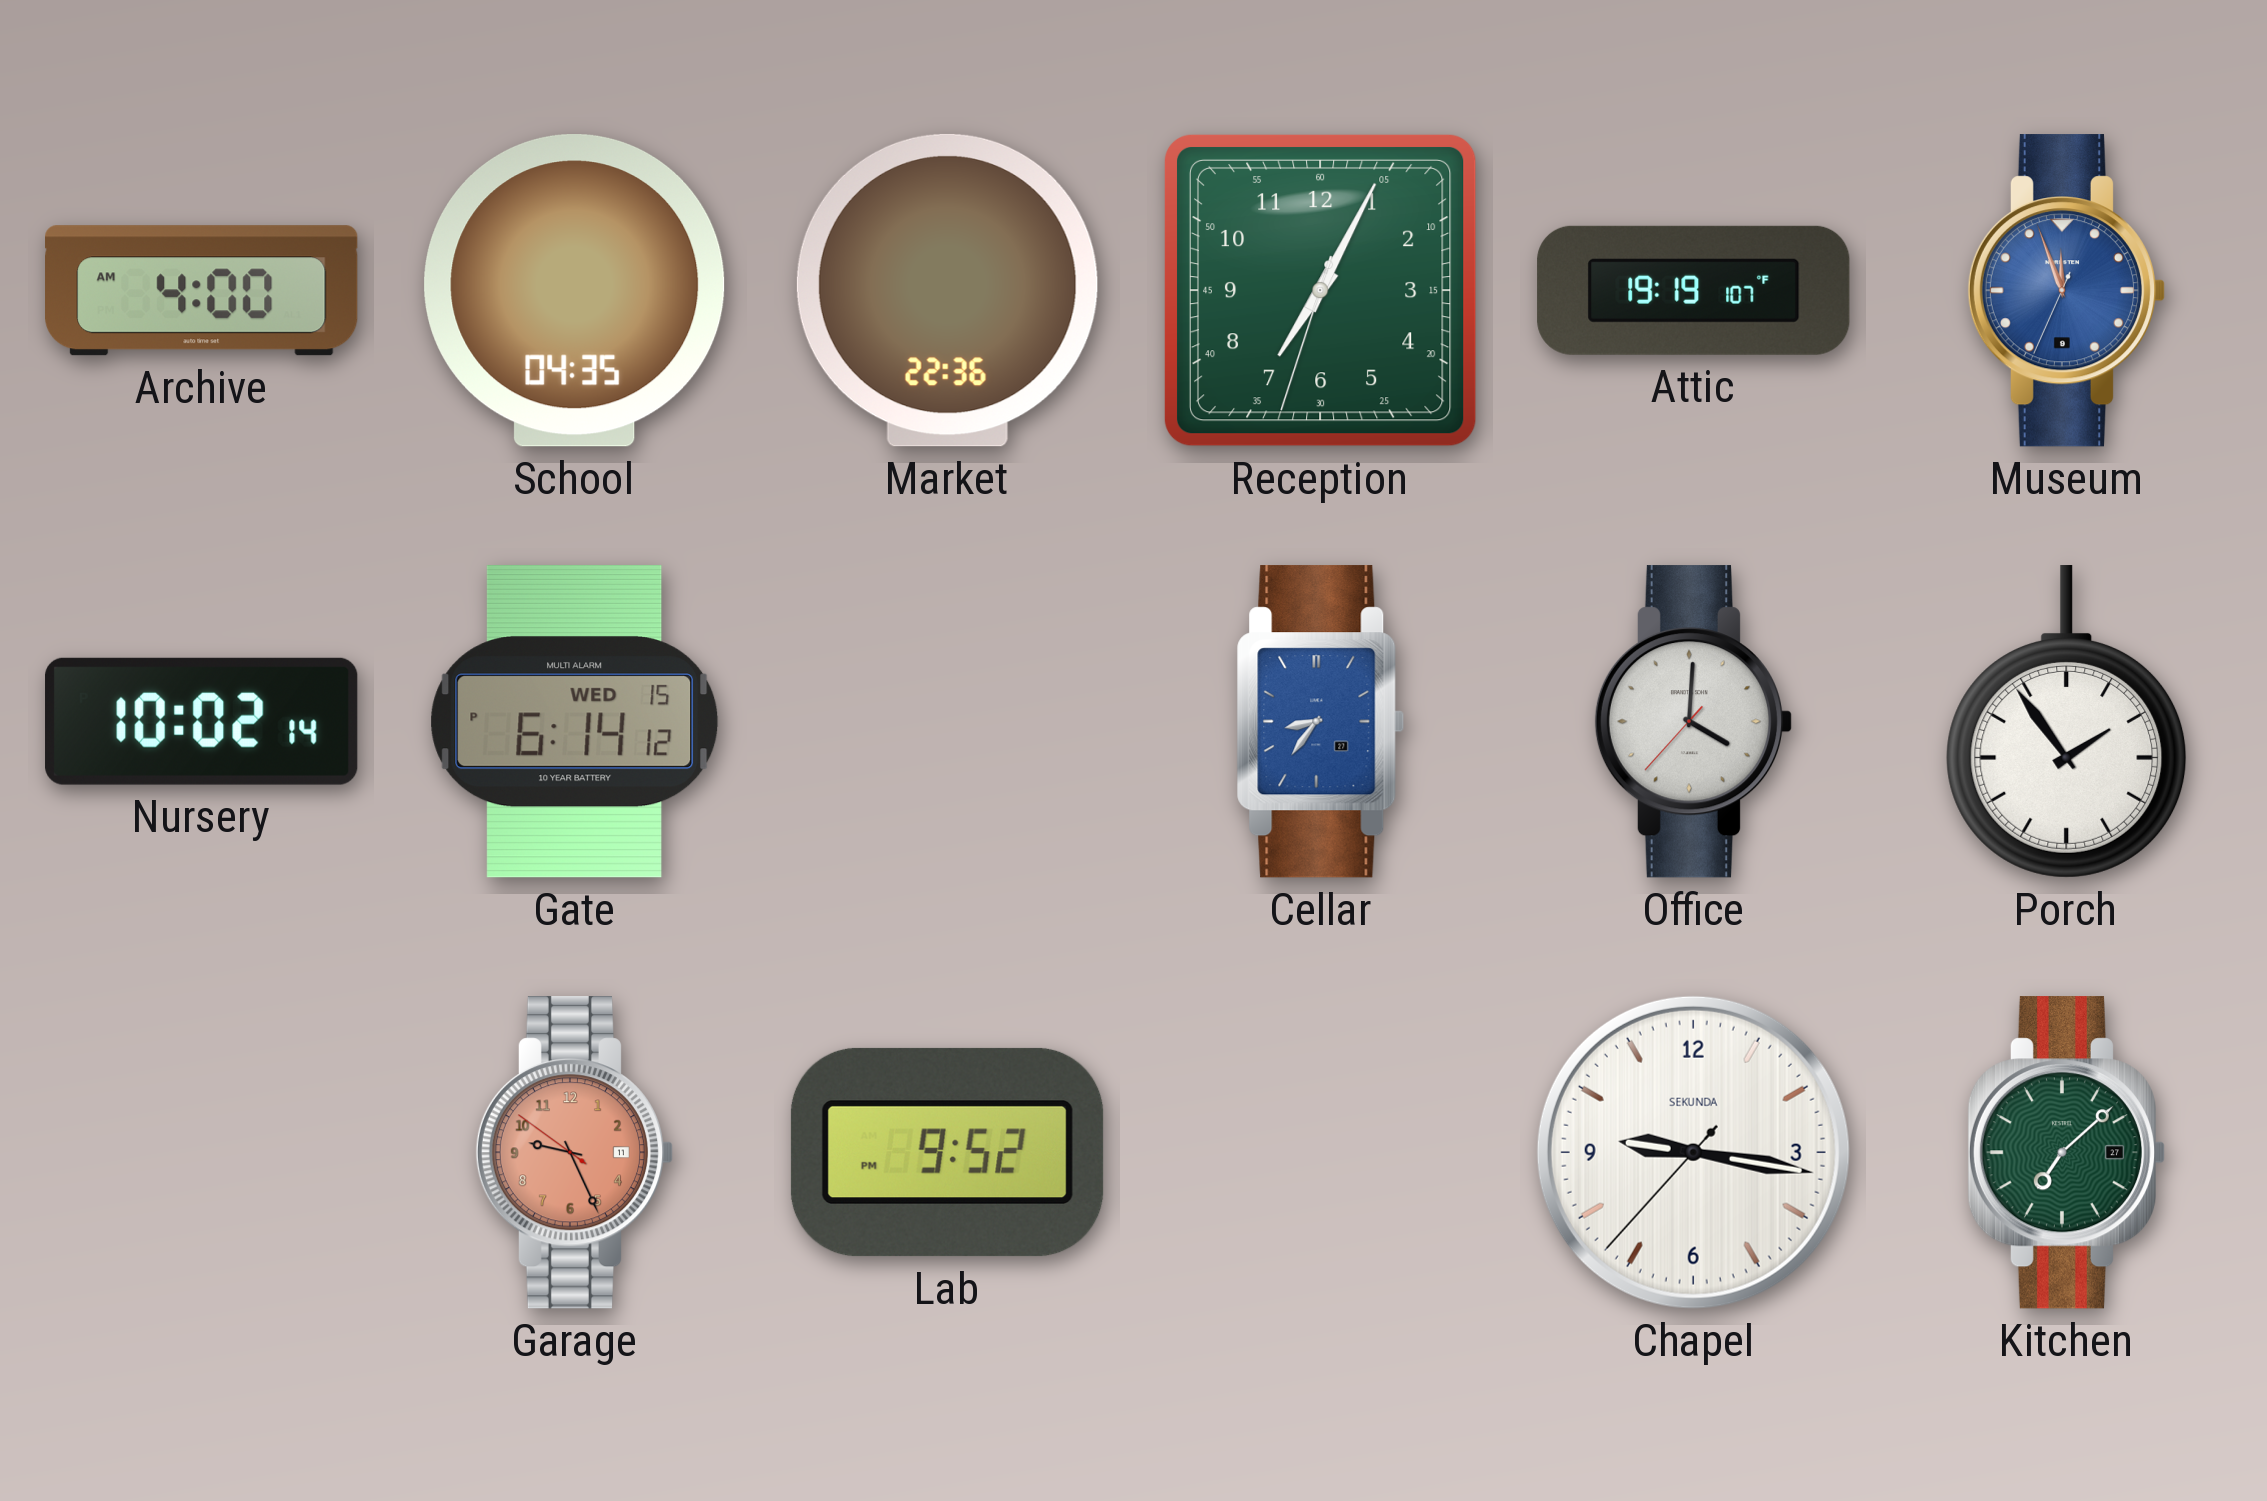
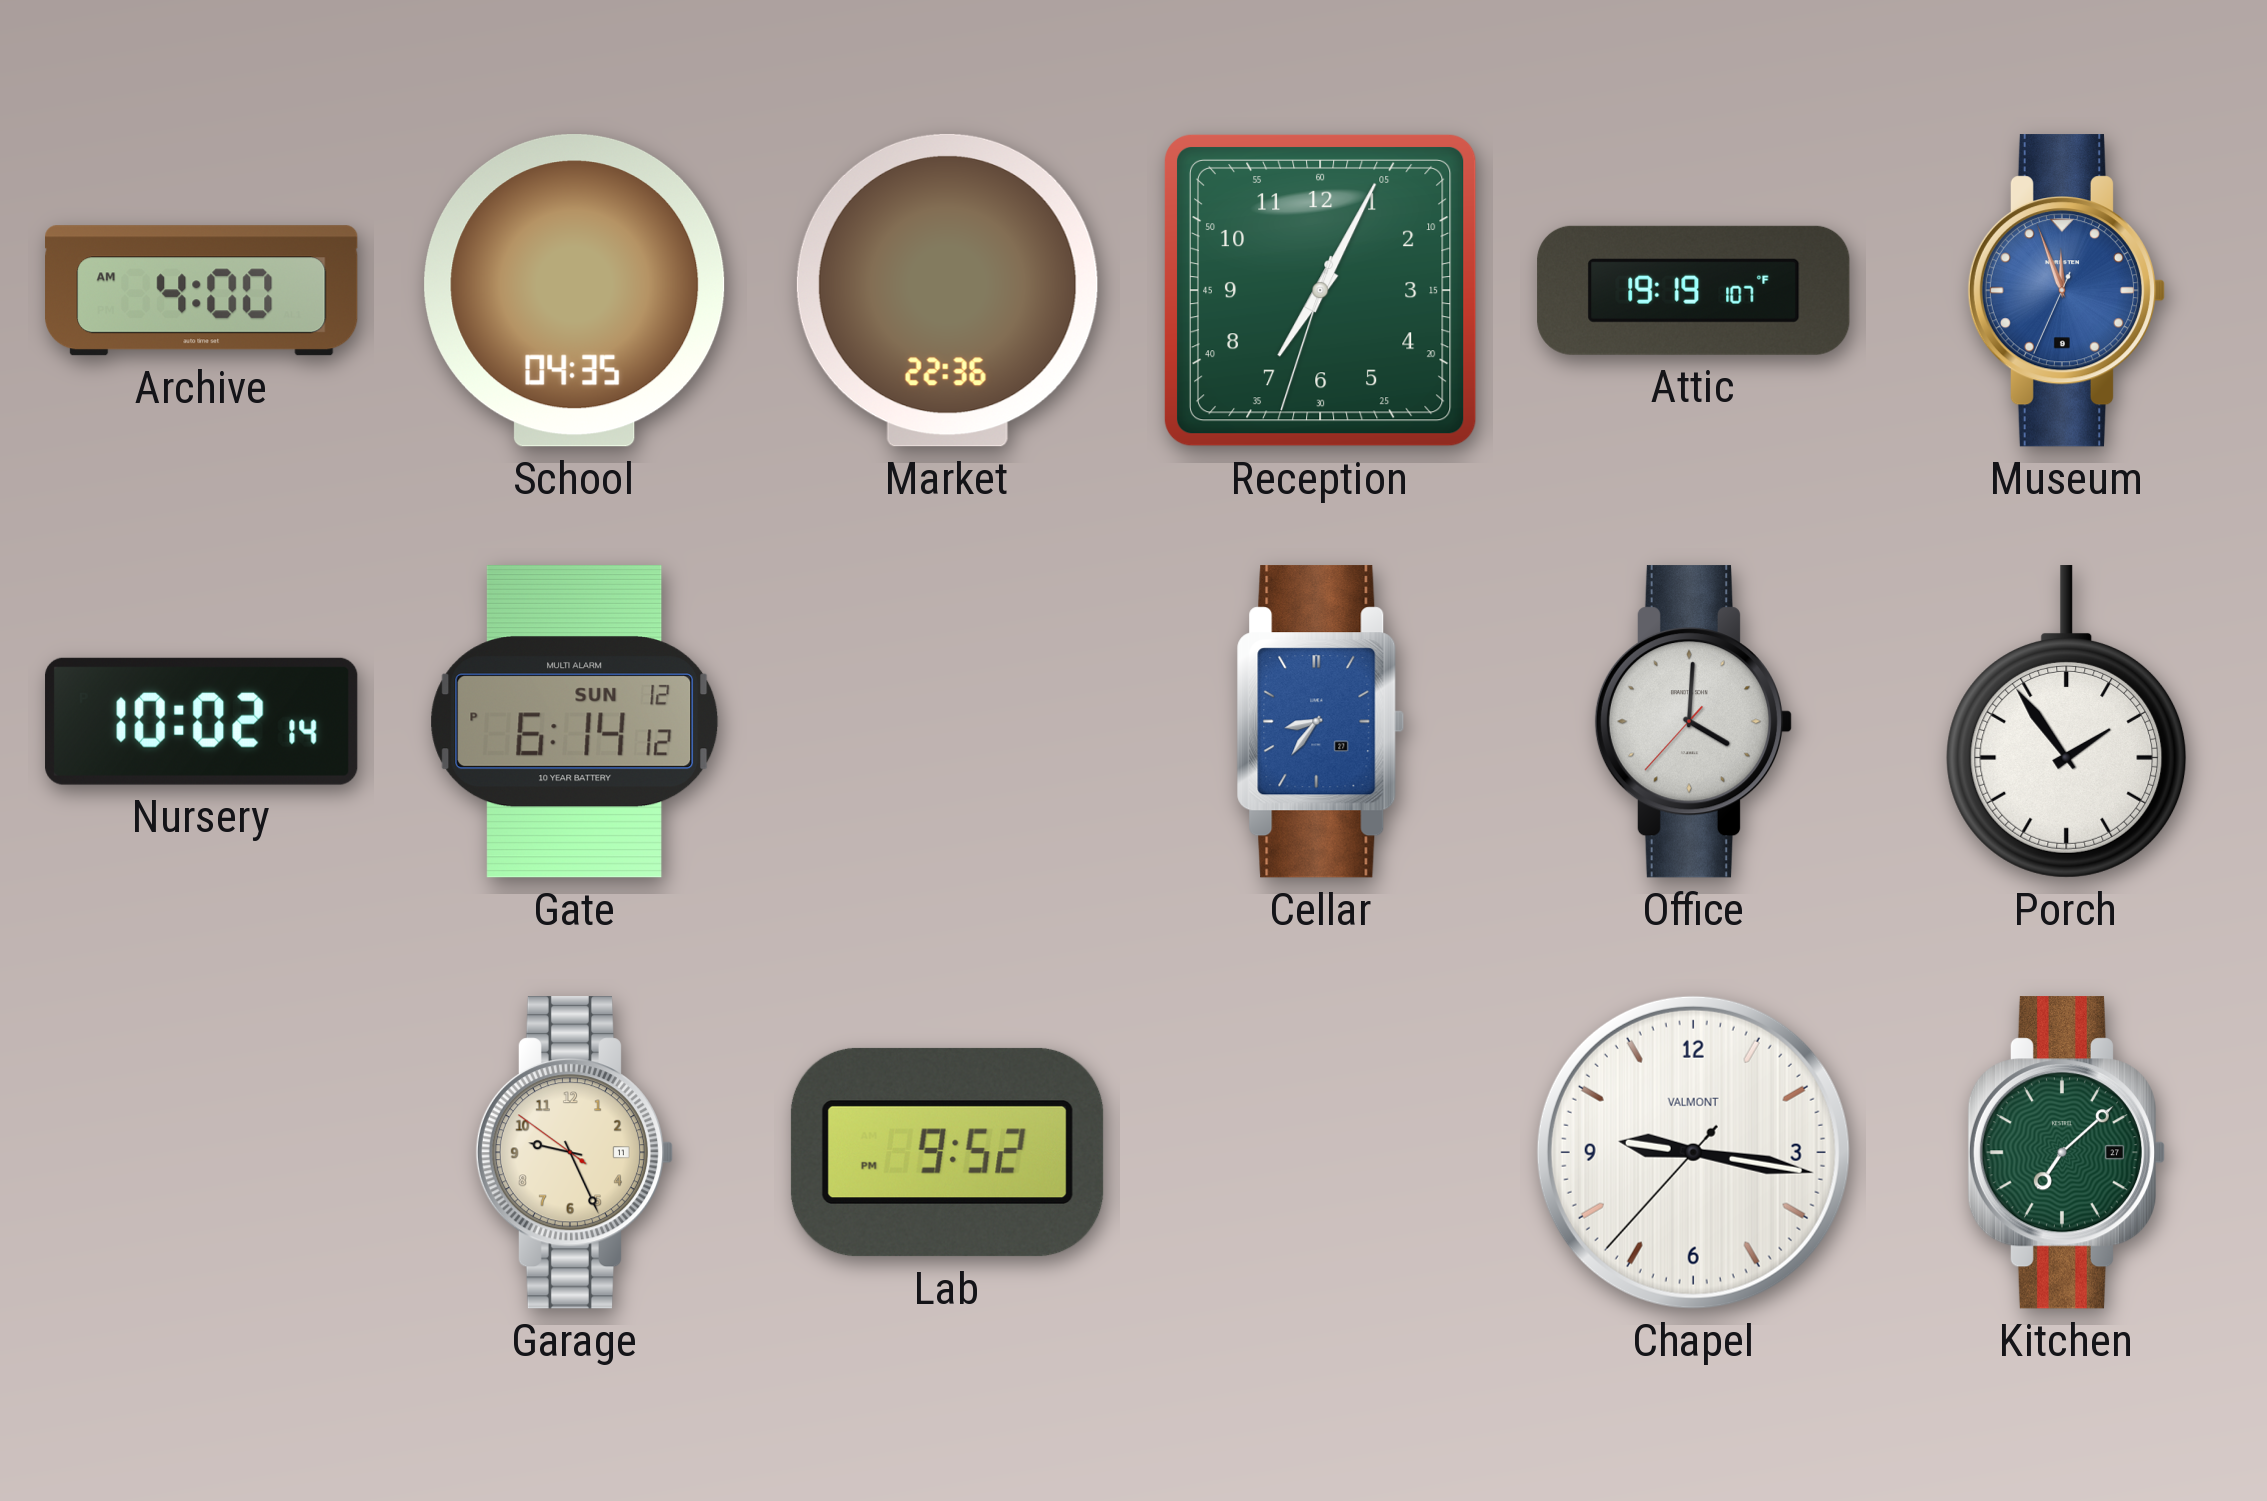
Gate date: WED 15 -> SUN 12
Garage dial: salmon -> cream
Chapel brand: SEKUNDA -> VALMONT
